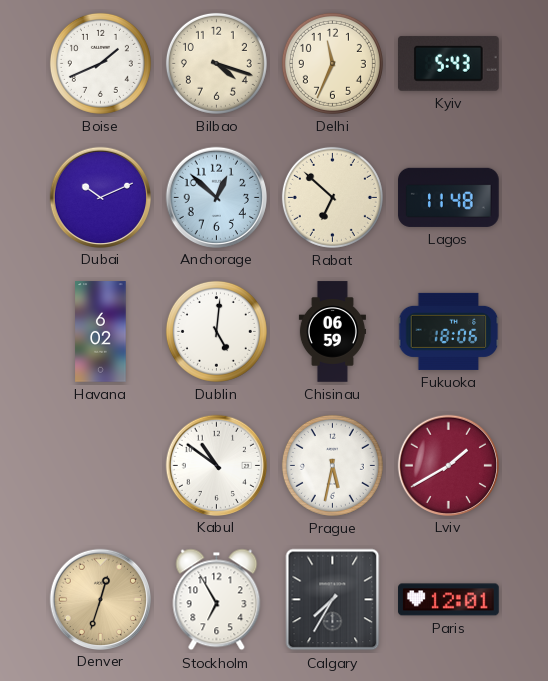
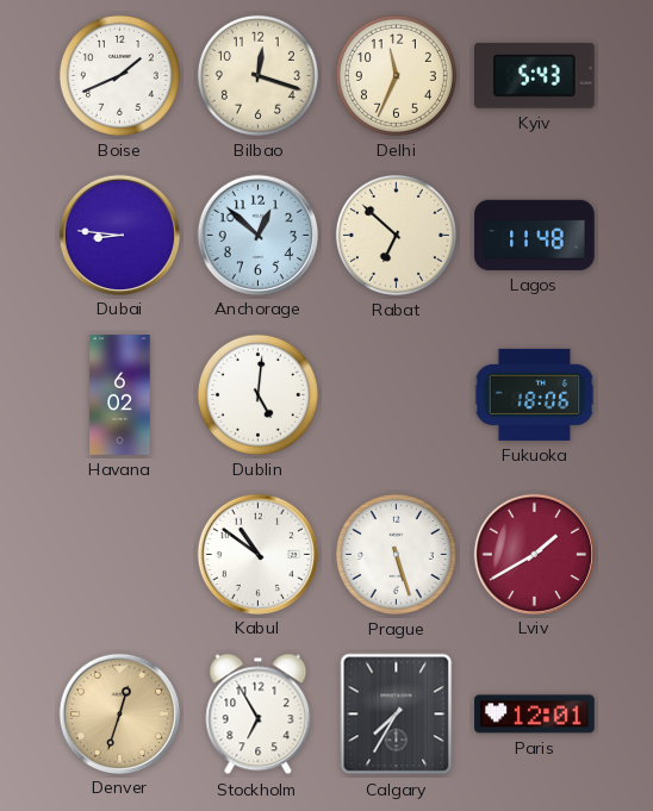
Bilbao: 4:18 -> 12:18
Dubai: 10:11 -> 8:46
Chisinau: 06:59 -> none
Prague: 5:32 -> 5:27
